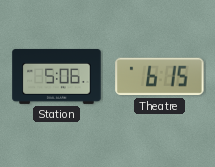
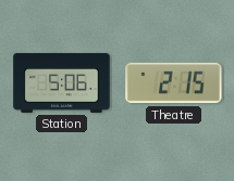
Theatre: 6:15 -> 2:15
